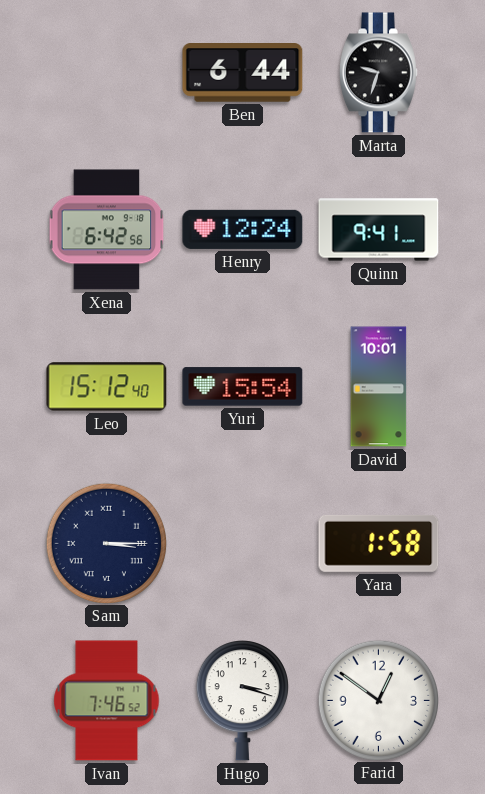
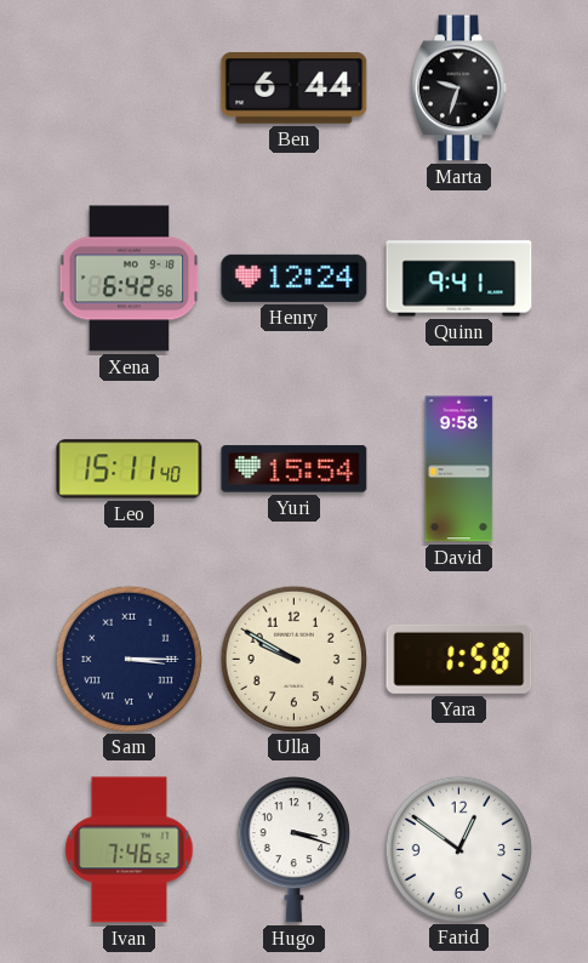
Leo: 15:12 -> 15:11
David: 10:01 -> 9:58
Ulla: none -> 9:50
